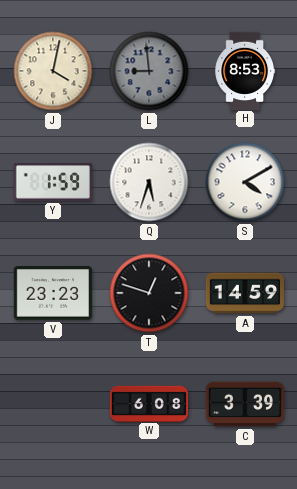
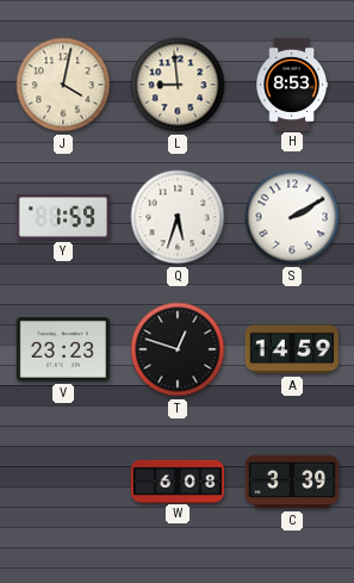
L dial: grey -> cream
S: 4:10 -> 2:10
